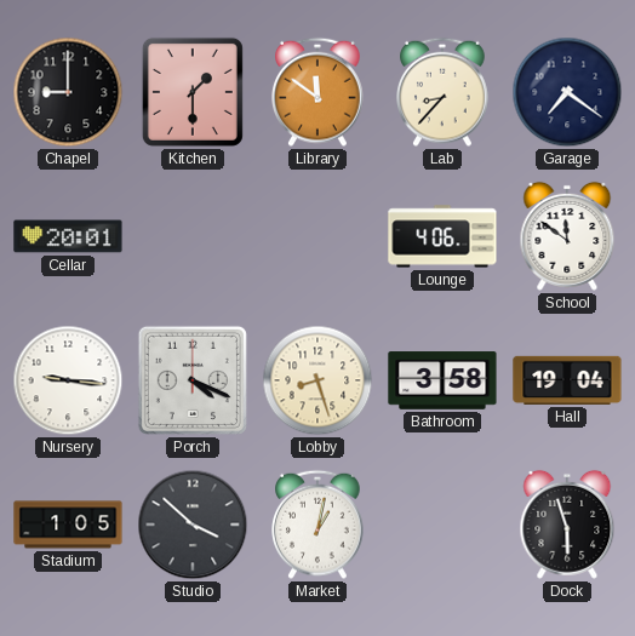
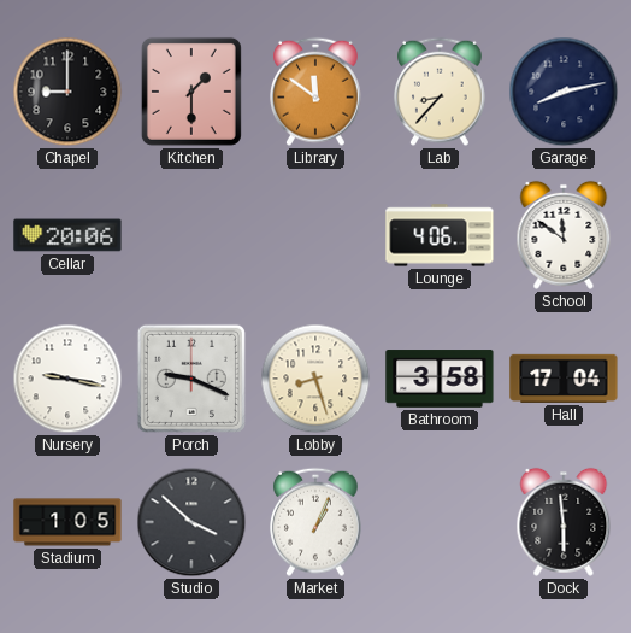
Garage: 7:21 -> 8:13
Cellar: 20:01 -> 20:06
Nursery: 9:16 -> 9:17
Porch: 4:19 -> 9:19
Hall: 19:04 -> 17:04
Market: 1:02 -> 1:04
Dock: 5:57 -> 5:59
